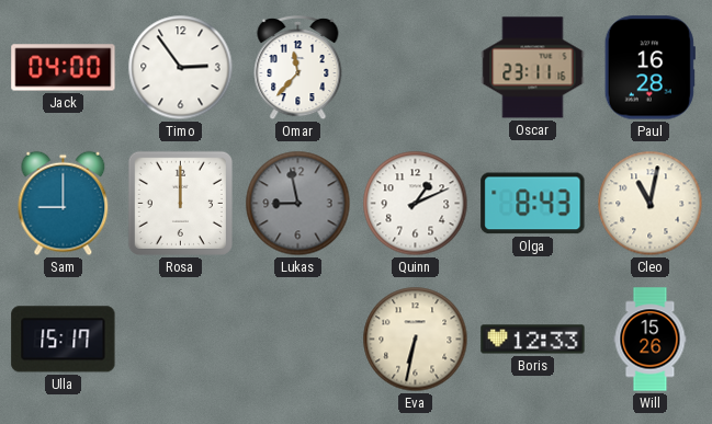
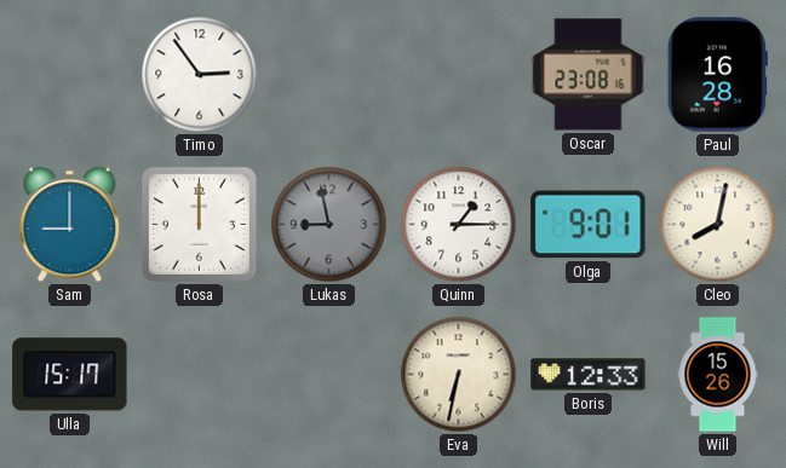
Jack: 04:00 -> none
Omar: 11:37 -> none
Oscar: 23:11 -> 23:08
Quinn: 1:11 -> 1:15
Olga: 8:43 -> 9:01
Cleo: 11:02 -> 8:02
